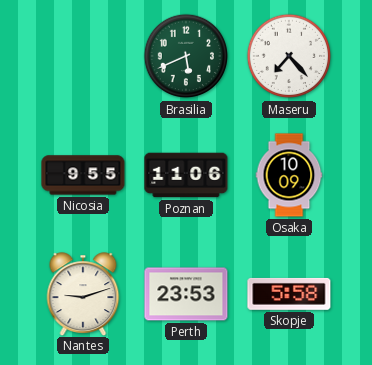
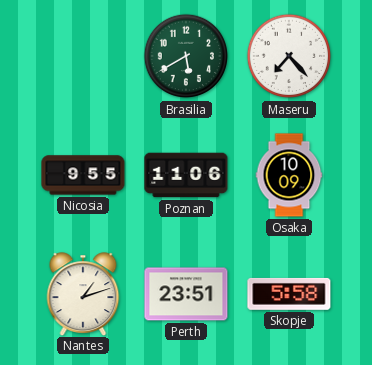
Brasilia: 5:41 -> 5:40
Nantes: 9:12 -> 1:12
Perth: 23:53 -> 23:51
